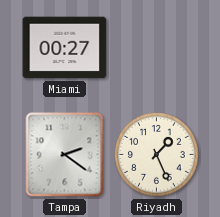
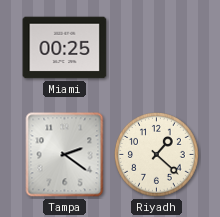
Miami: 00:27 -> 00:25
Riyadh: 1:26 -> 1:22
